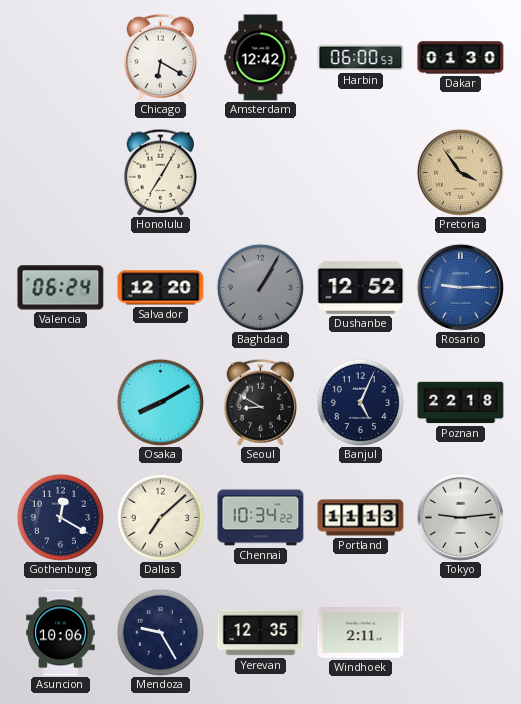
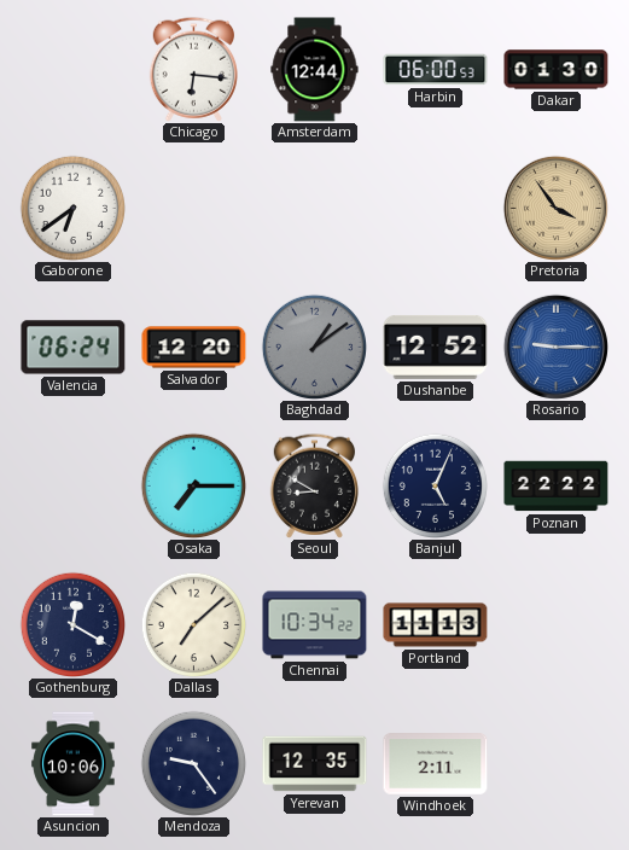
Chicago: 6:20 -> 6:16
Amsterdam: 12:42 -> 12:44
Gaborone: none -> 6:39
Honolulu: 7:05 -> none
Baghdad: 1:05 -> 1:09
Osaka: 8:10 -> 7:15
Poznan: 22:18 -> 22:22
Tokyo: 9:14 -> none
Mendoza: 9:25 -> 9:24
